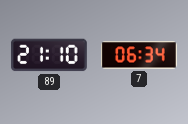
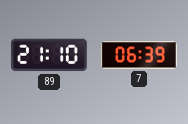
7: 06:34 -> 06:39
